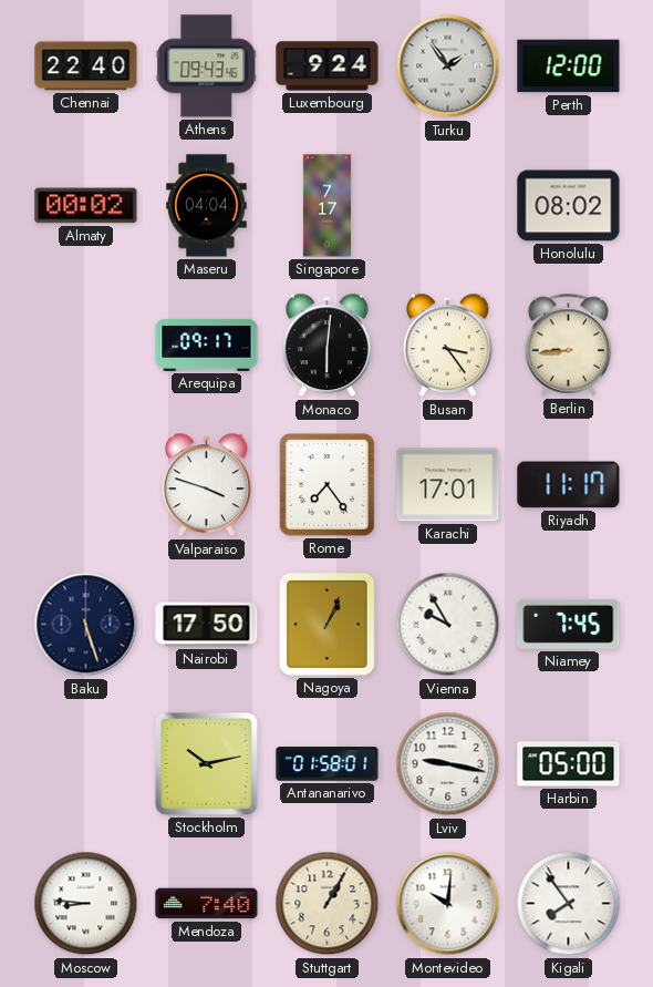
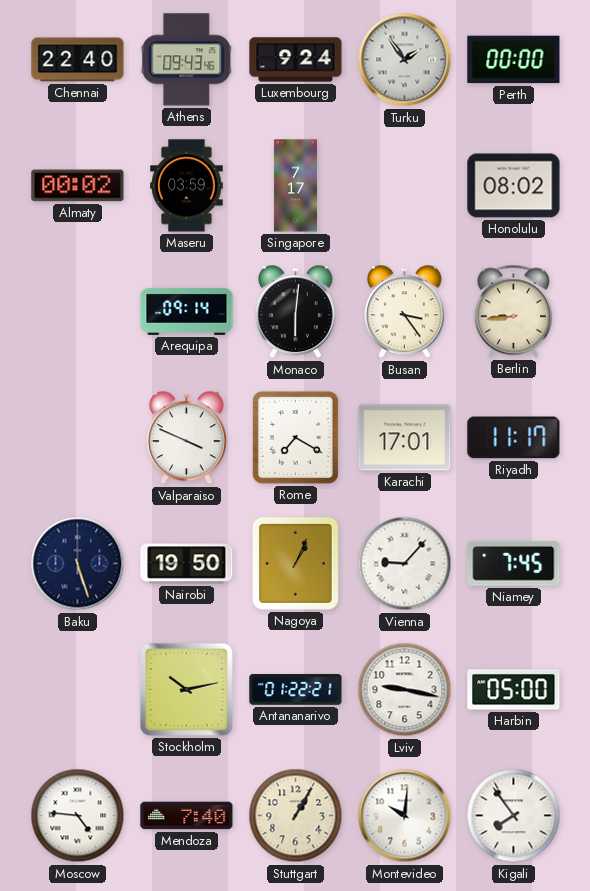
Perth: 12:00 -> 00:00
Maseru: 04:04 -> 03:59
Arequipa: 09:17 -> 09:14
Valparaiso: 3:48 -> 3:49
Rome: 7:24 -> 7:20
Nairobi: 17:50 -> 19:50
Vienna: 9:55 -> 9:07
Antananarivo: 01:58 -> 01:22
Moscow: 8:46 -> 4:46
